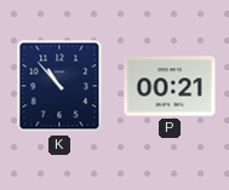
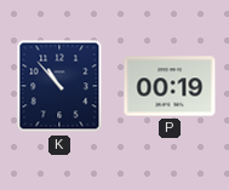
P: 00:21 -> 00:19
